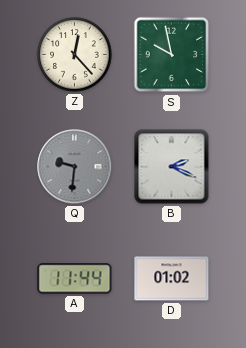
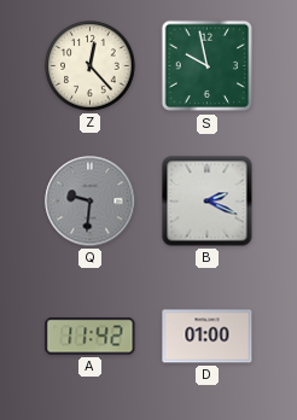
A: 11:44 -> 11:42
D: 01:02 -> 01:00
